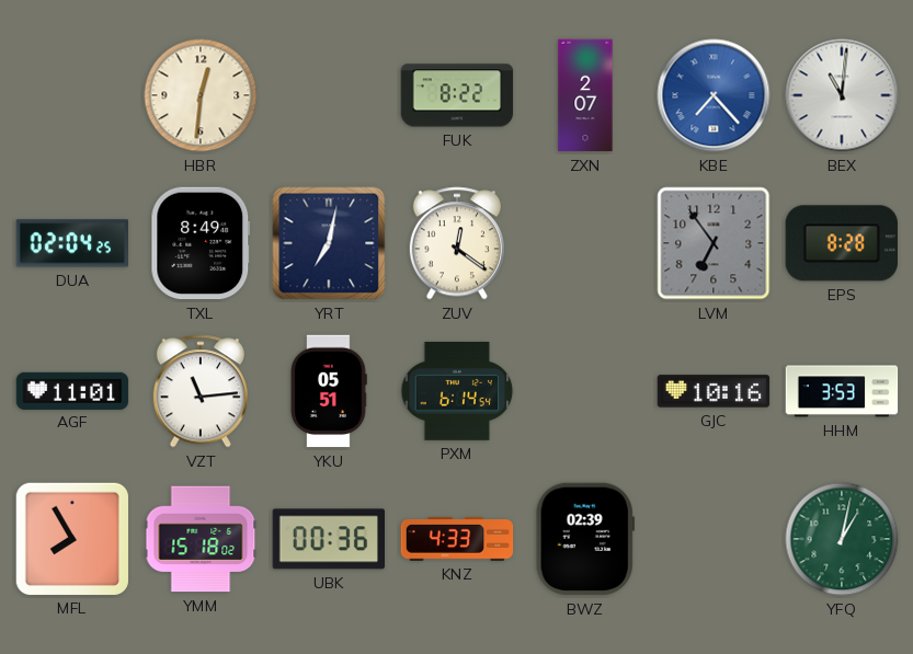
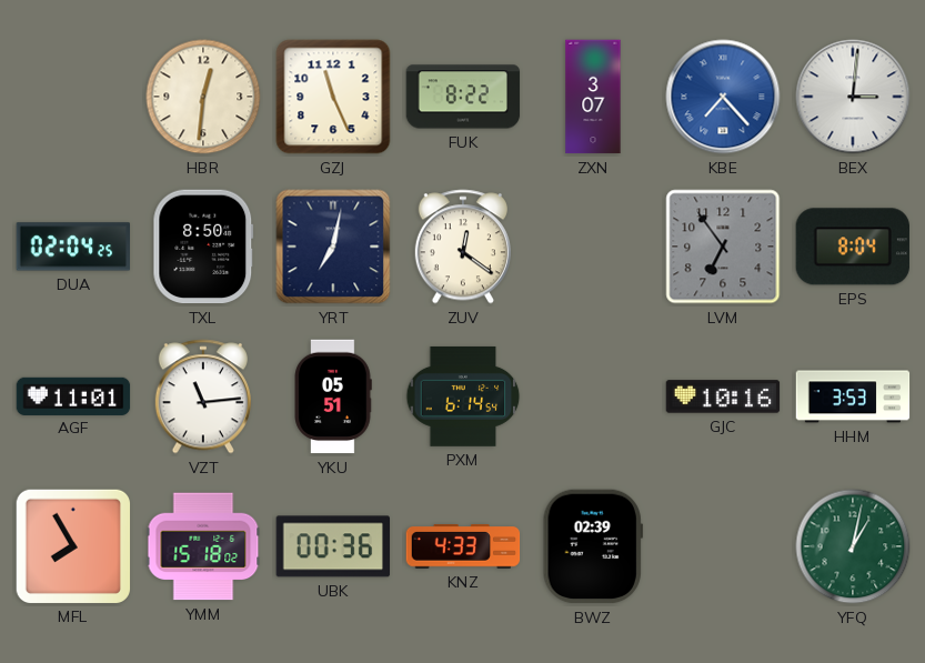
GZJ: none -> 11:26
ZXN: 2:07 -> 3:07
BEX: 11:01 -> 3:01
TXL: 8:49 -> 8:50
EPS: 8:28 -> 8:04
